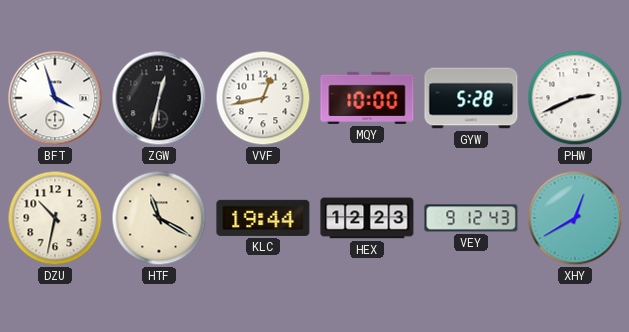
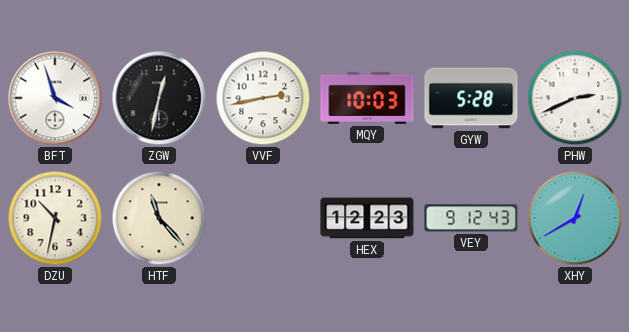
VVF: 12:43 -> 2:43
MQY: 10:00 -> 10:03
HTF: 11:20 -> 11:23
KLC: 19:44 -> none
